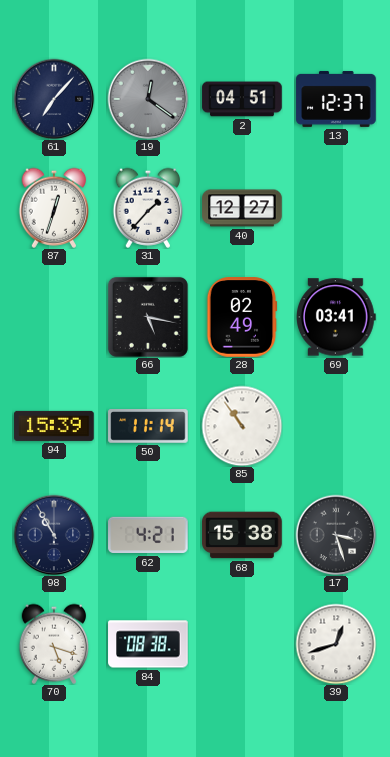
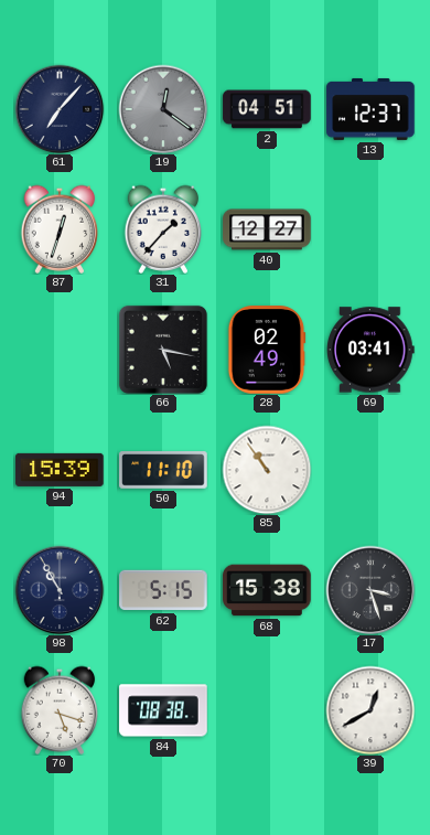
50: 11:14 -> 11:10
62: 4:21 -> 5:15
39: 12:42 -> 12:40
